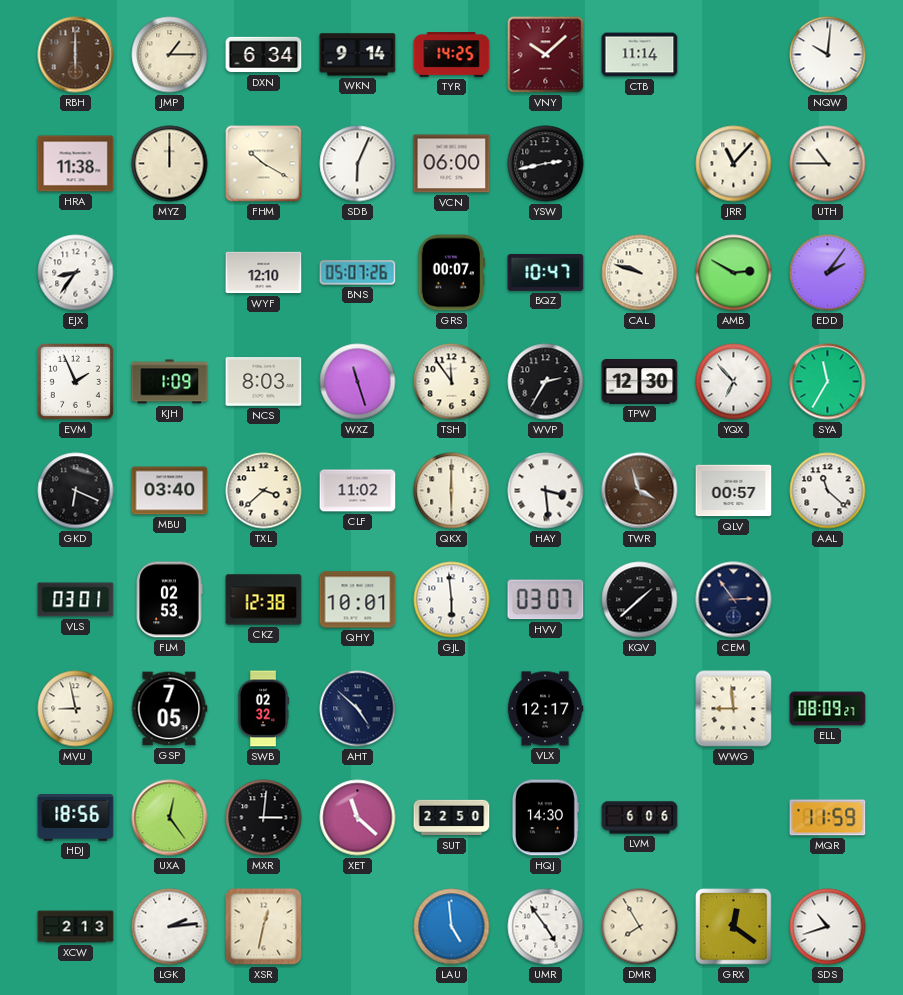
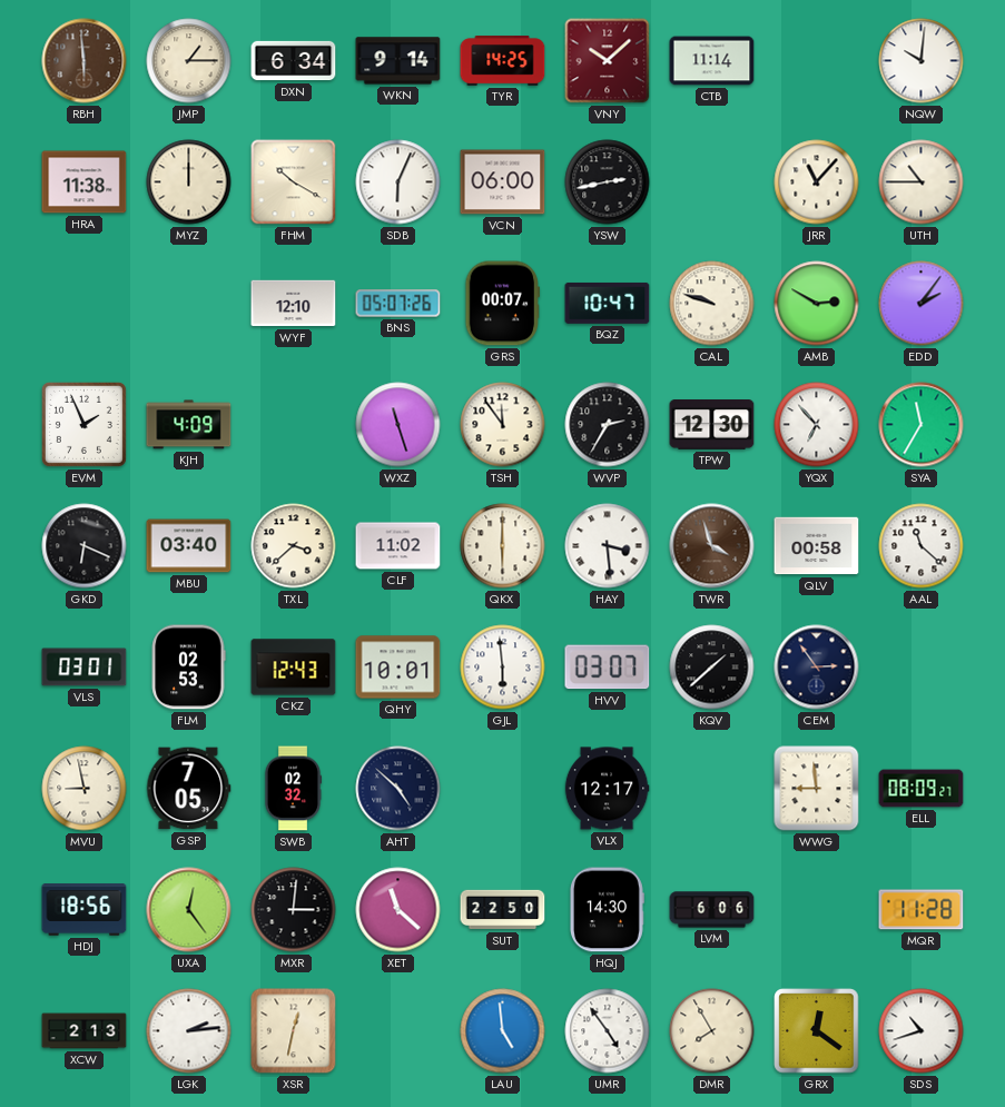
RBH: 6:00 -> 5:59
EJX: 8:36 -> none
KJH: 1:09 -> 4:09
NCS: 8:03 -> none
QLV: 00:57 -> 00:58
CKZ: 12:38 -> 12:43
MQR: 11:59 -> 11:28
